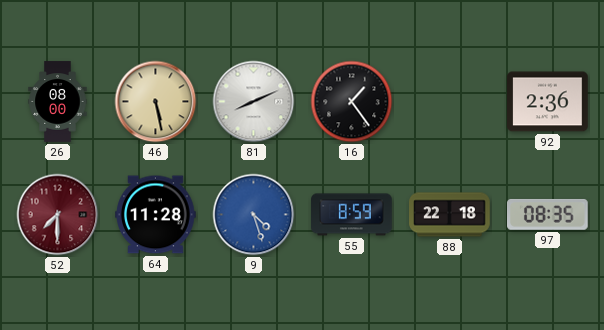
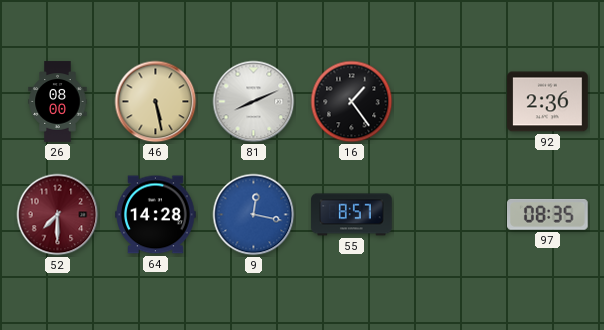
64: 11:28 -> 14:28
9: 4:27 -> 12:17
55: 8:59 -> 8:57
88: 22:18 -> none
